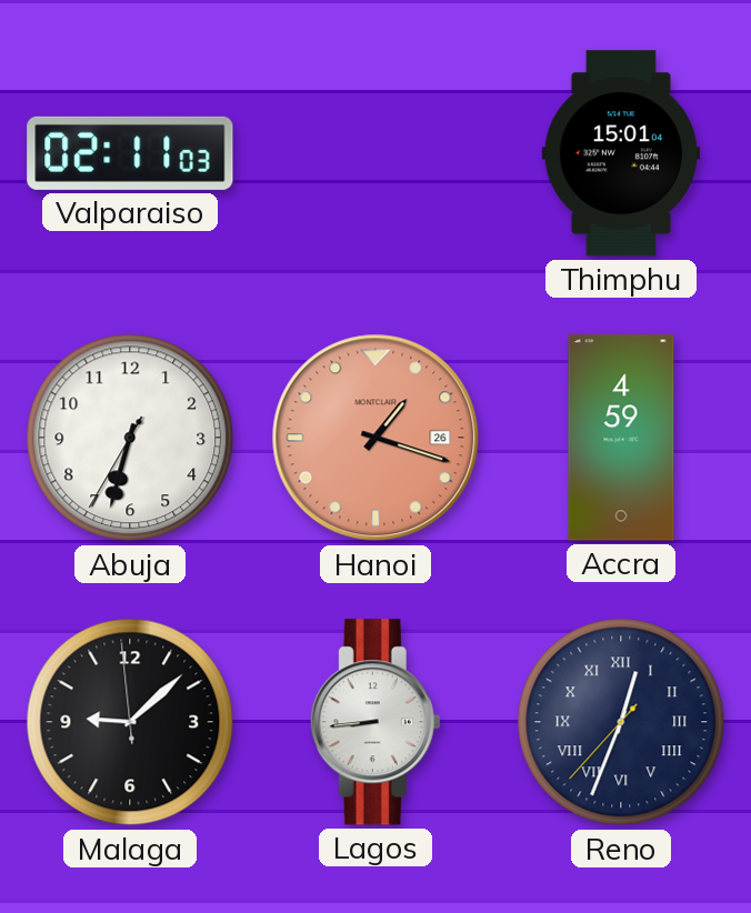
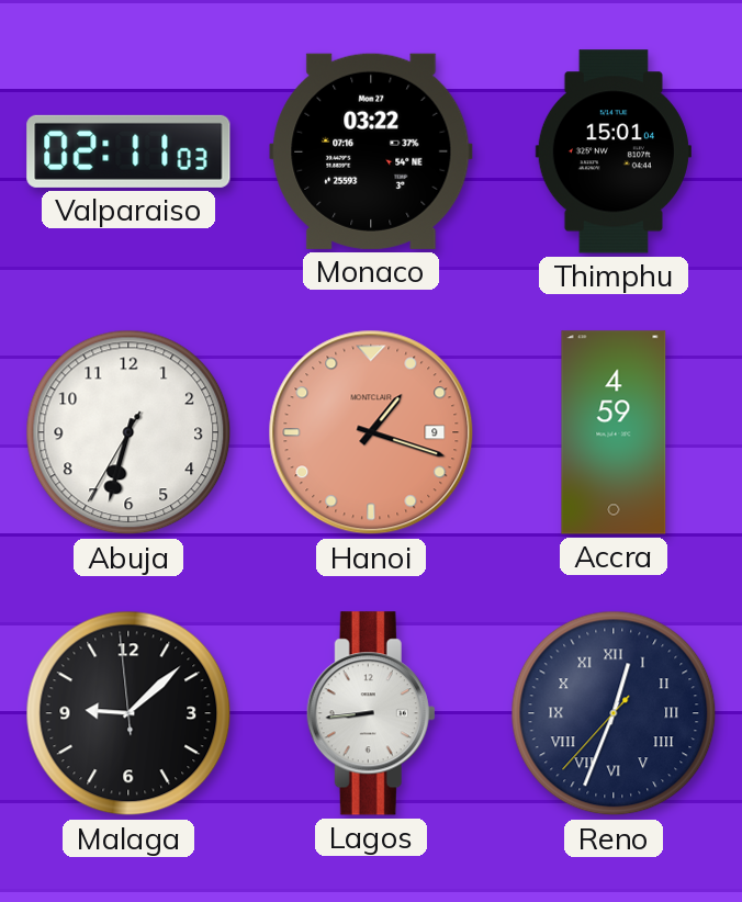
Monaco: none -> 03:22
Hanoi date: 26 -> 9
